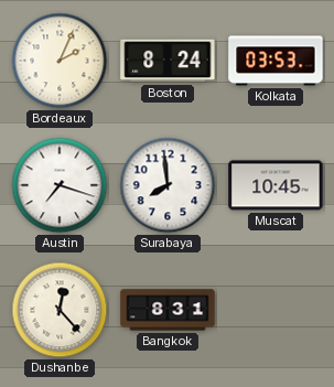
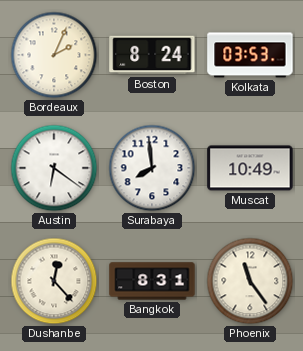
Austin: 7:18 -> 6:21
Muscat: 10:45 -> 10:49
Phoenix: none -> 11:24
